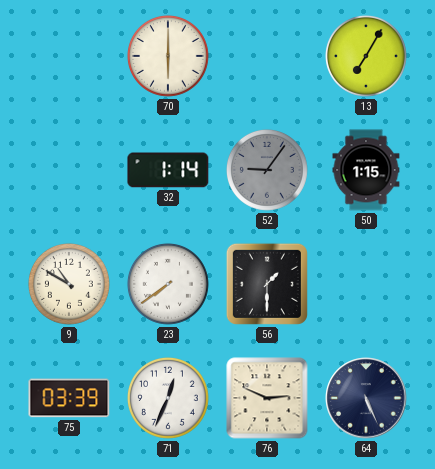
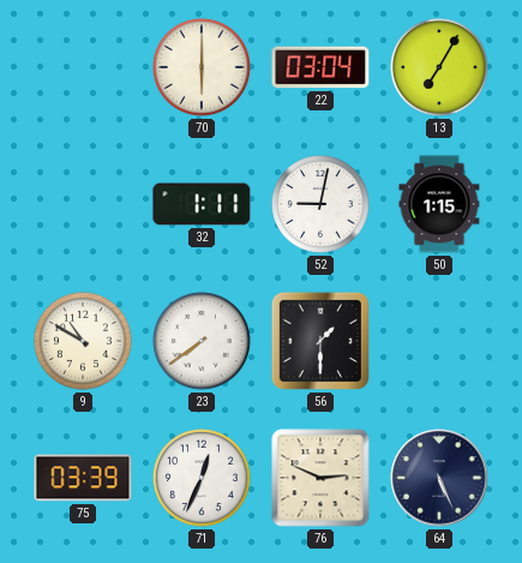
22: none -> 03:04
32: 1:14 -> 1:11
52: 9:06 -> 9:02
52 dial: grey -> white
